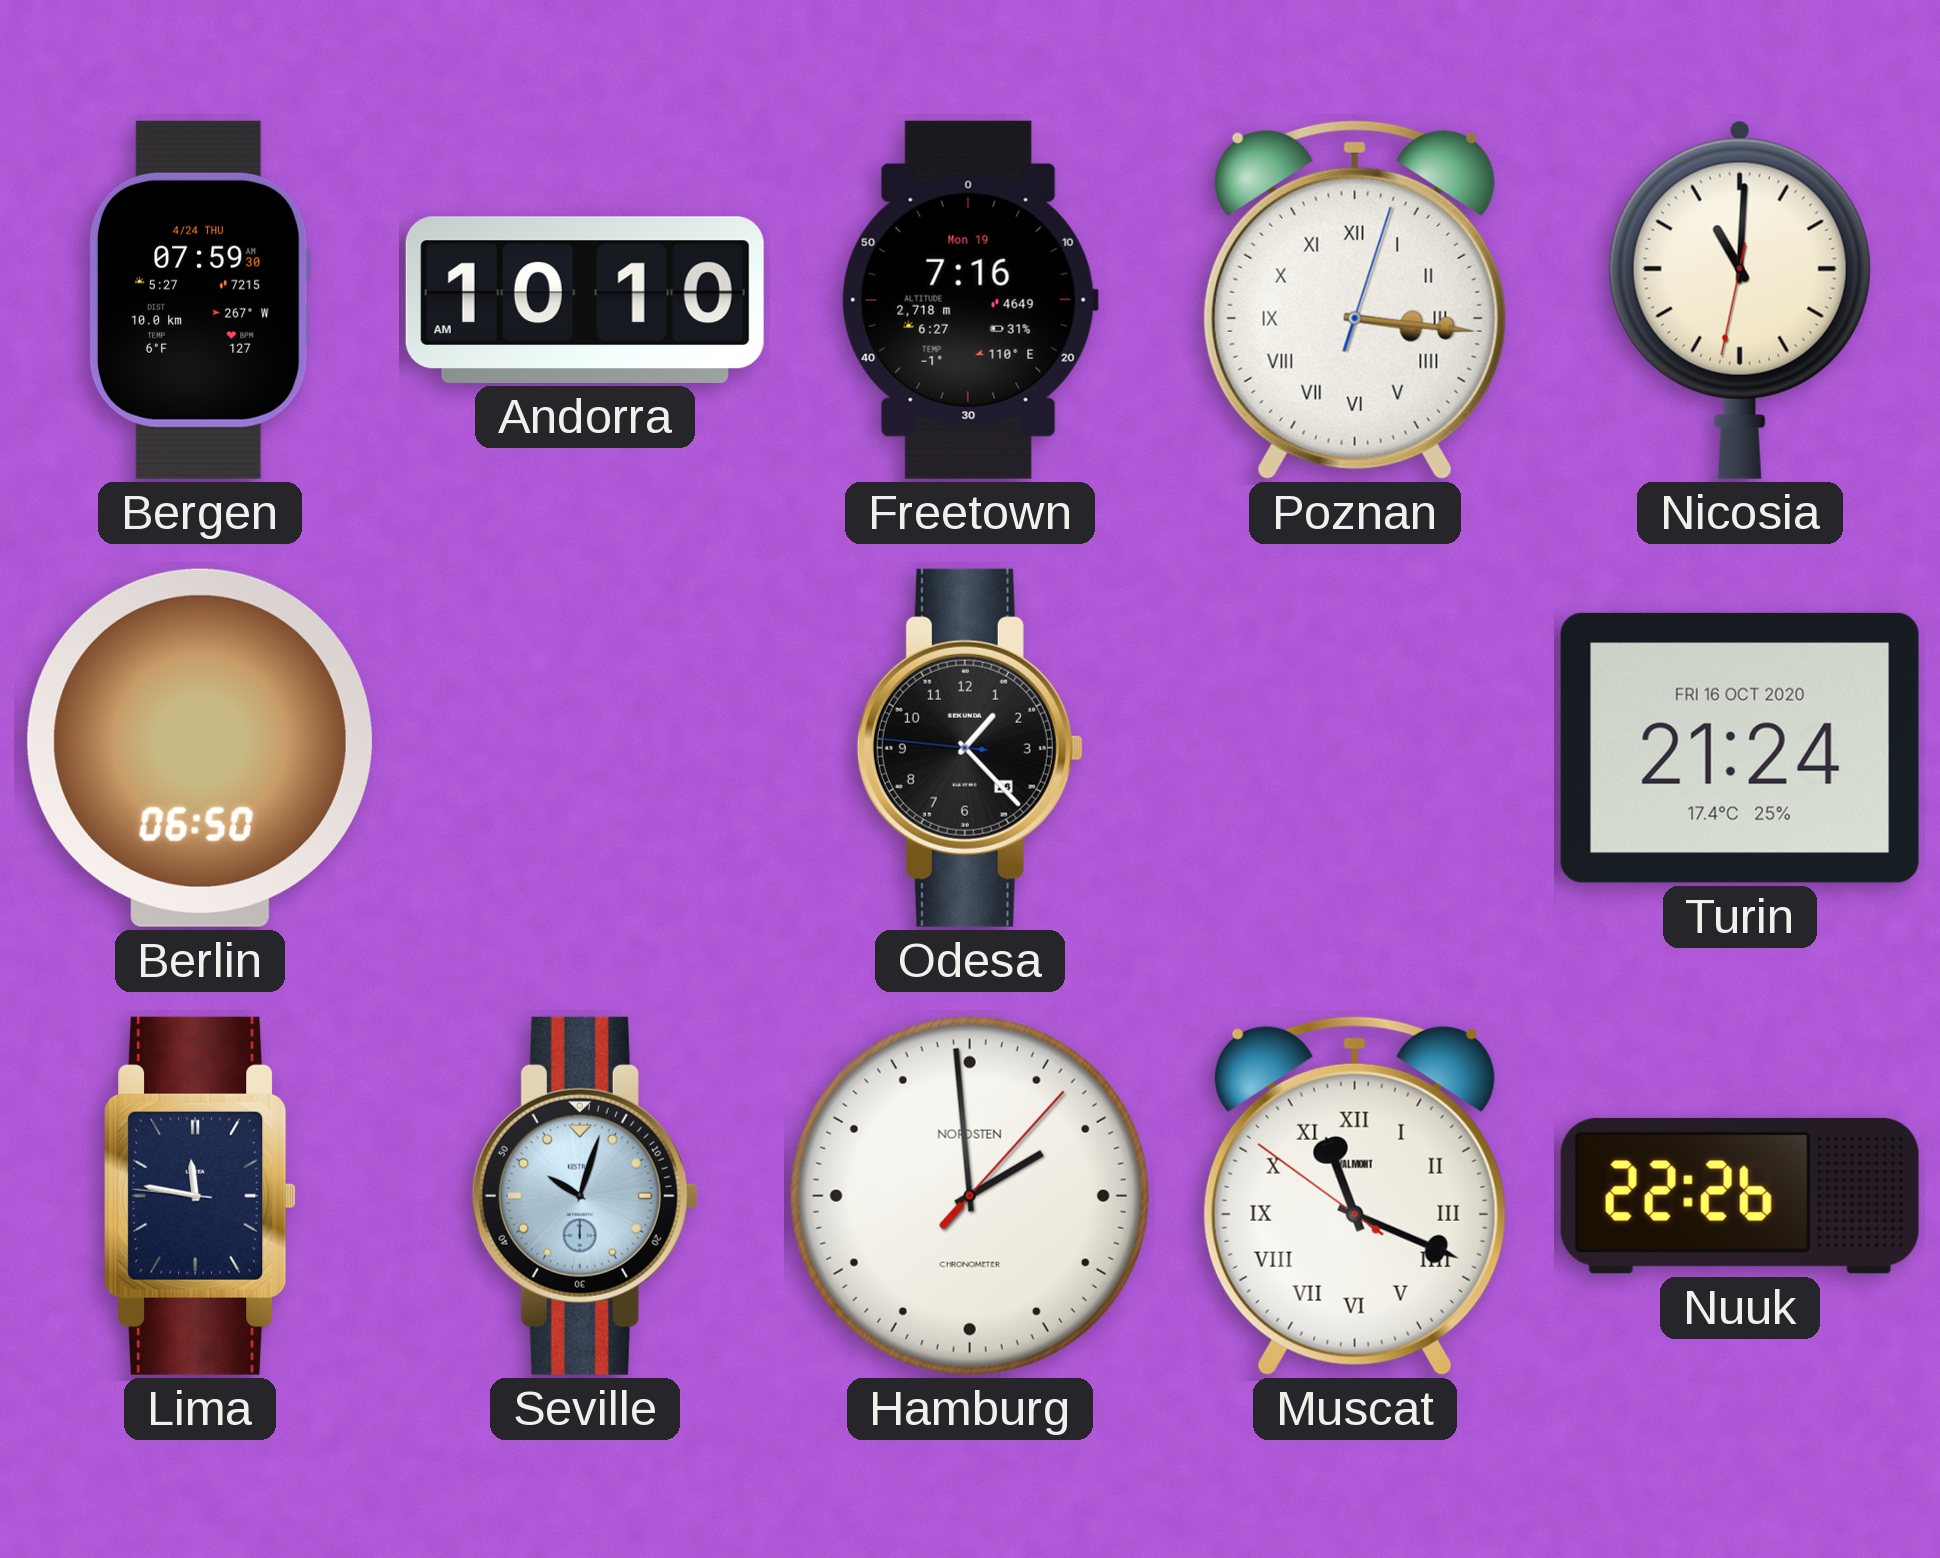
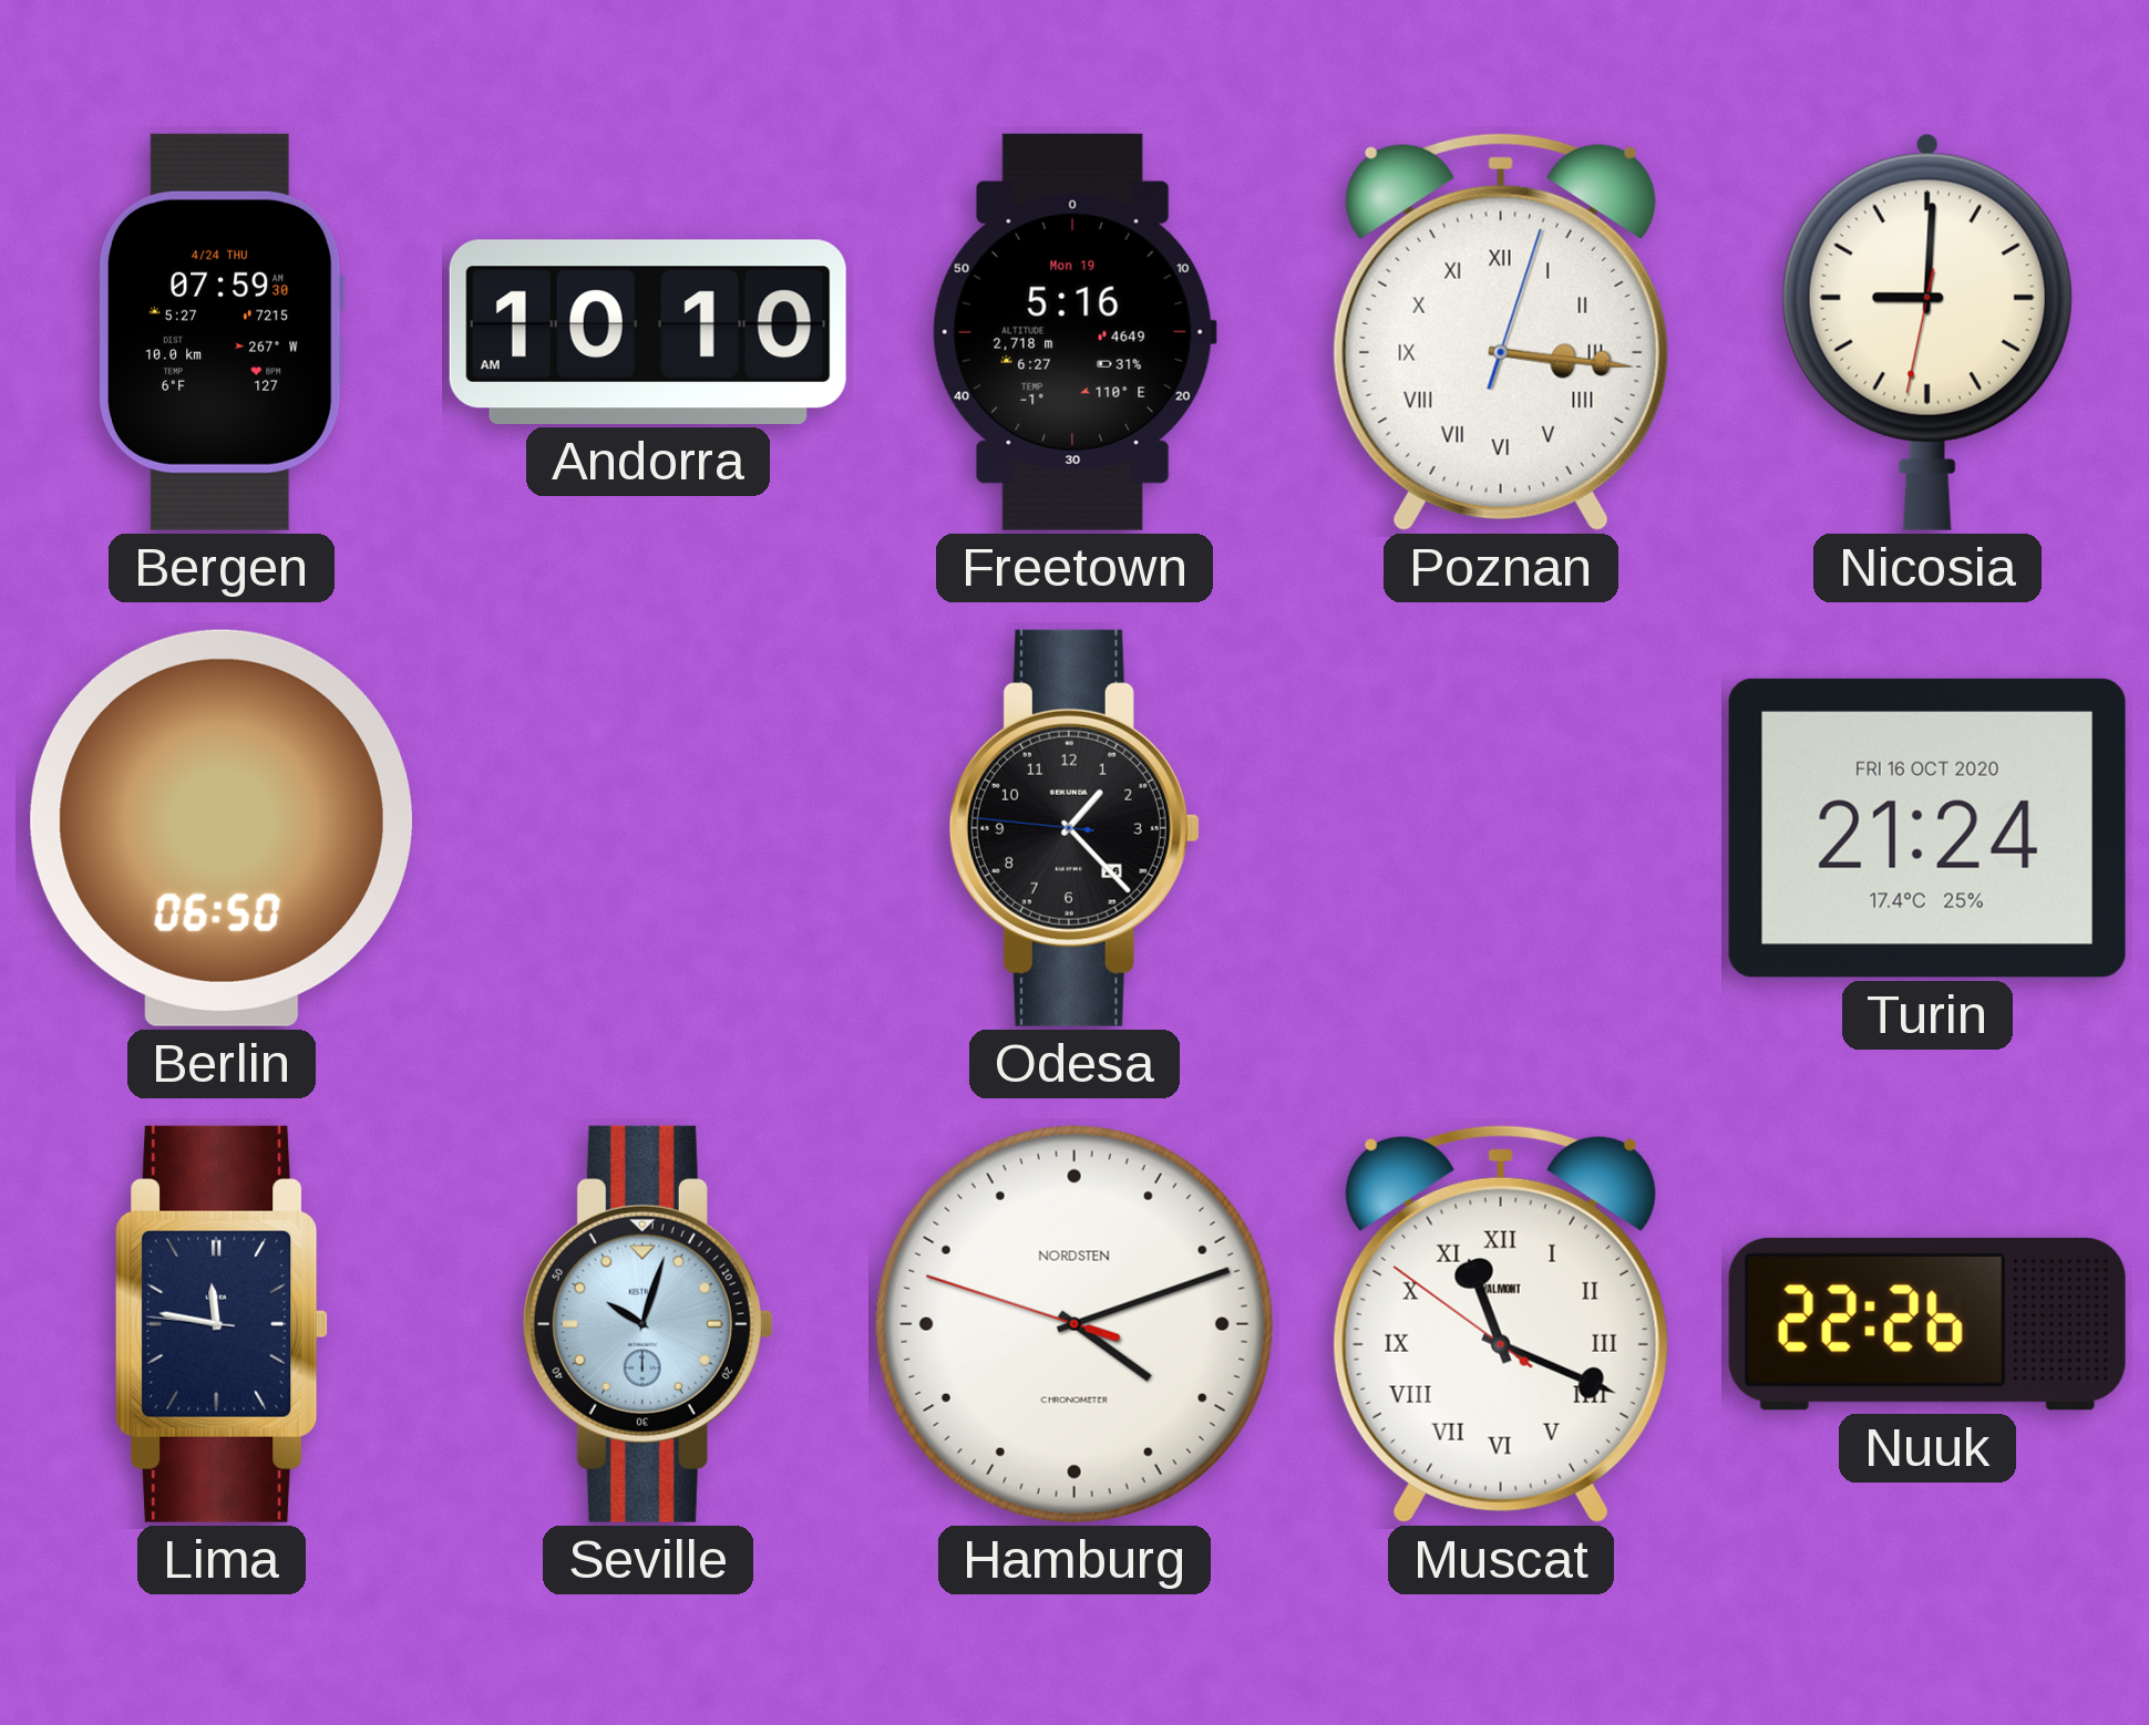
Freetown: 7:16 -> 5:16
Nicosia: 11:00 -> 9:00
Hamburg: 1:59 -> 4:11
